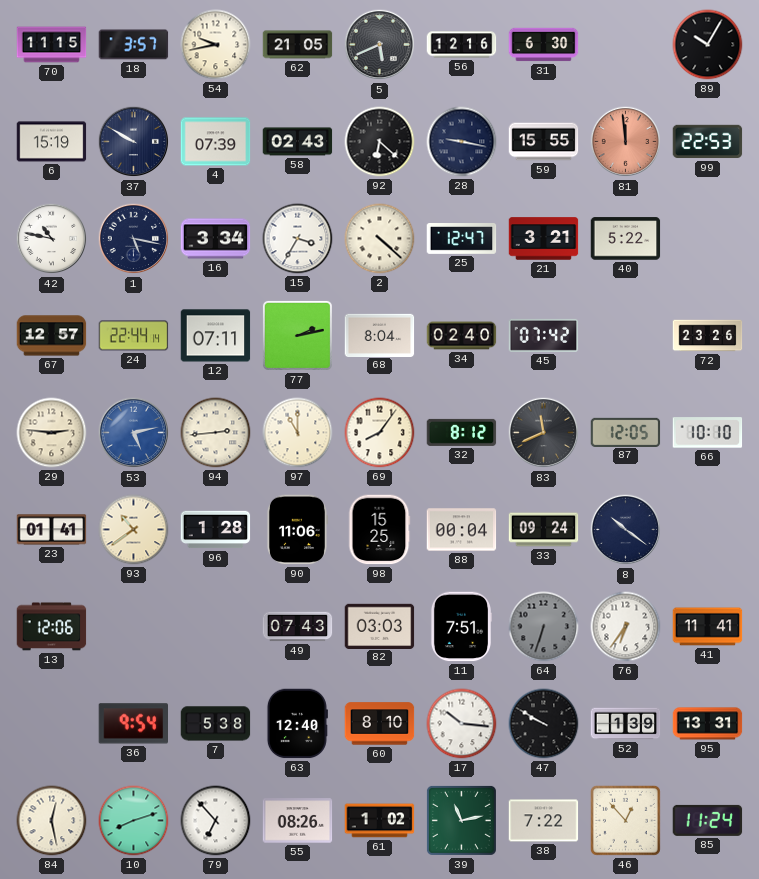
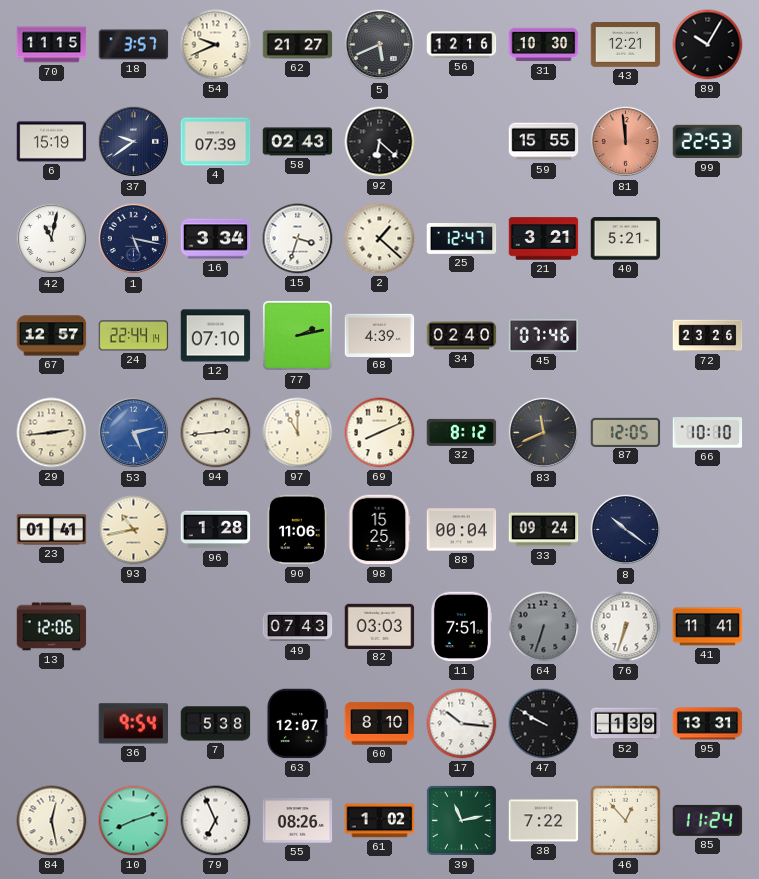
54: 9:43 -> 9:41
62: 21:05 -> 21:27
31: 6:30 -> 10:30
43: none -> 12:21
37: 9:50 -> 9:39
28: 9:17 -> none
42: 10:47 -> 11:02
15: 3:35 -> 3:33
2: 4:22 -> 1:22
40: 5:22 -> 5:21
12: 07:11 -> 07:10
68: 8:04 -> 4:39
45: 07:42 -> 07:46
29: 2:46 -> 2:44
69: 8:06 -> 8:11
93: 10:39 -> 10:43
76: 6:36 -> 6:33
63: 12:40 -> 12:07
79: 6:53 -> 6:56
